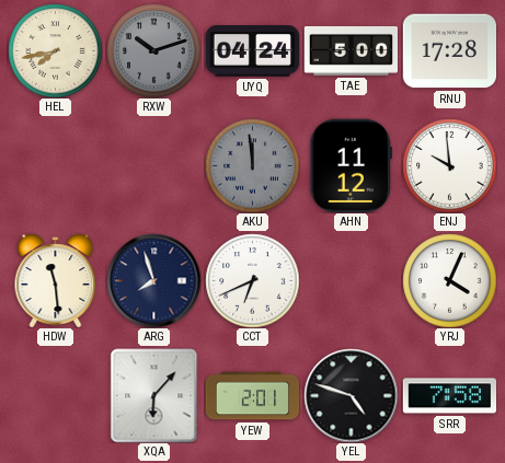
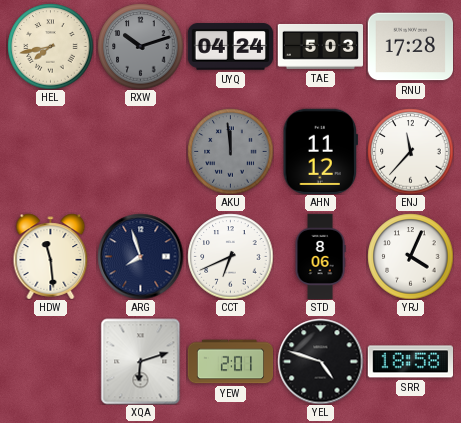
TAE: 5:00 -> 5:03
ENJ: 9:59 -> 11:37
STD: none -> 8:06
XQA: 6:07 -> 6:12
SRR: 7:58 -> 18:58
